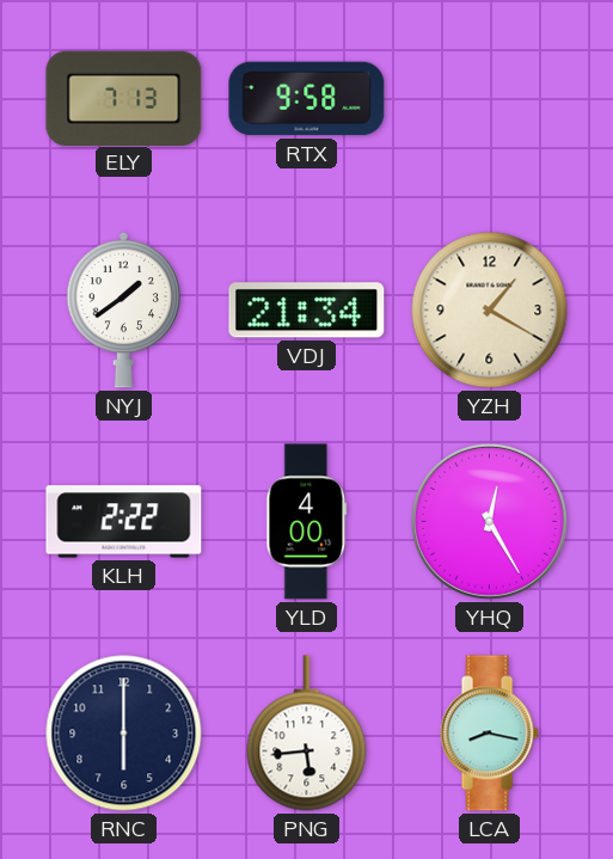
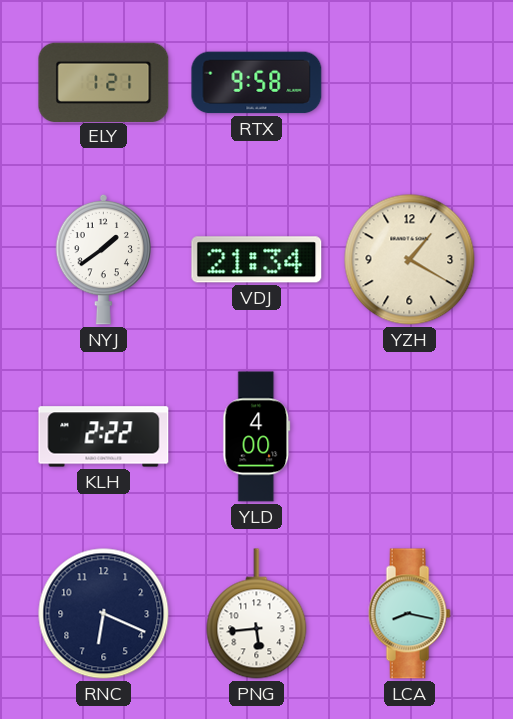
ELY: 7:13 -> 1:21
YHQ: 12:25 -> none
RNC: 6:00 -> 6:19
